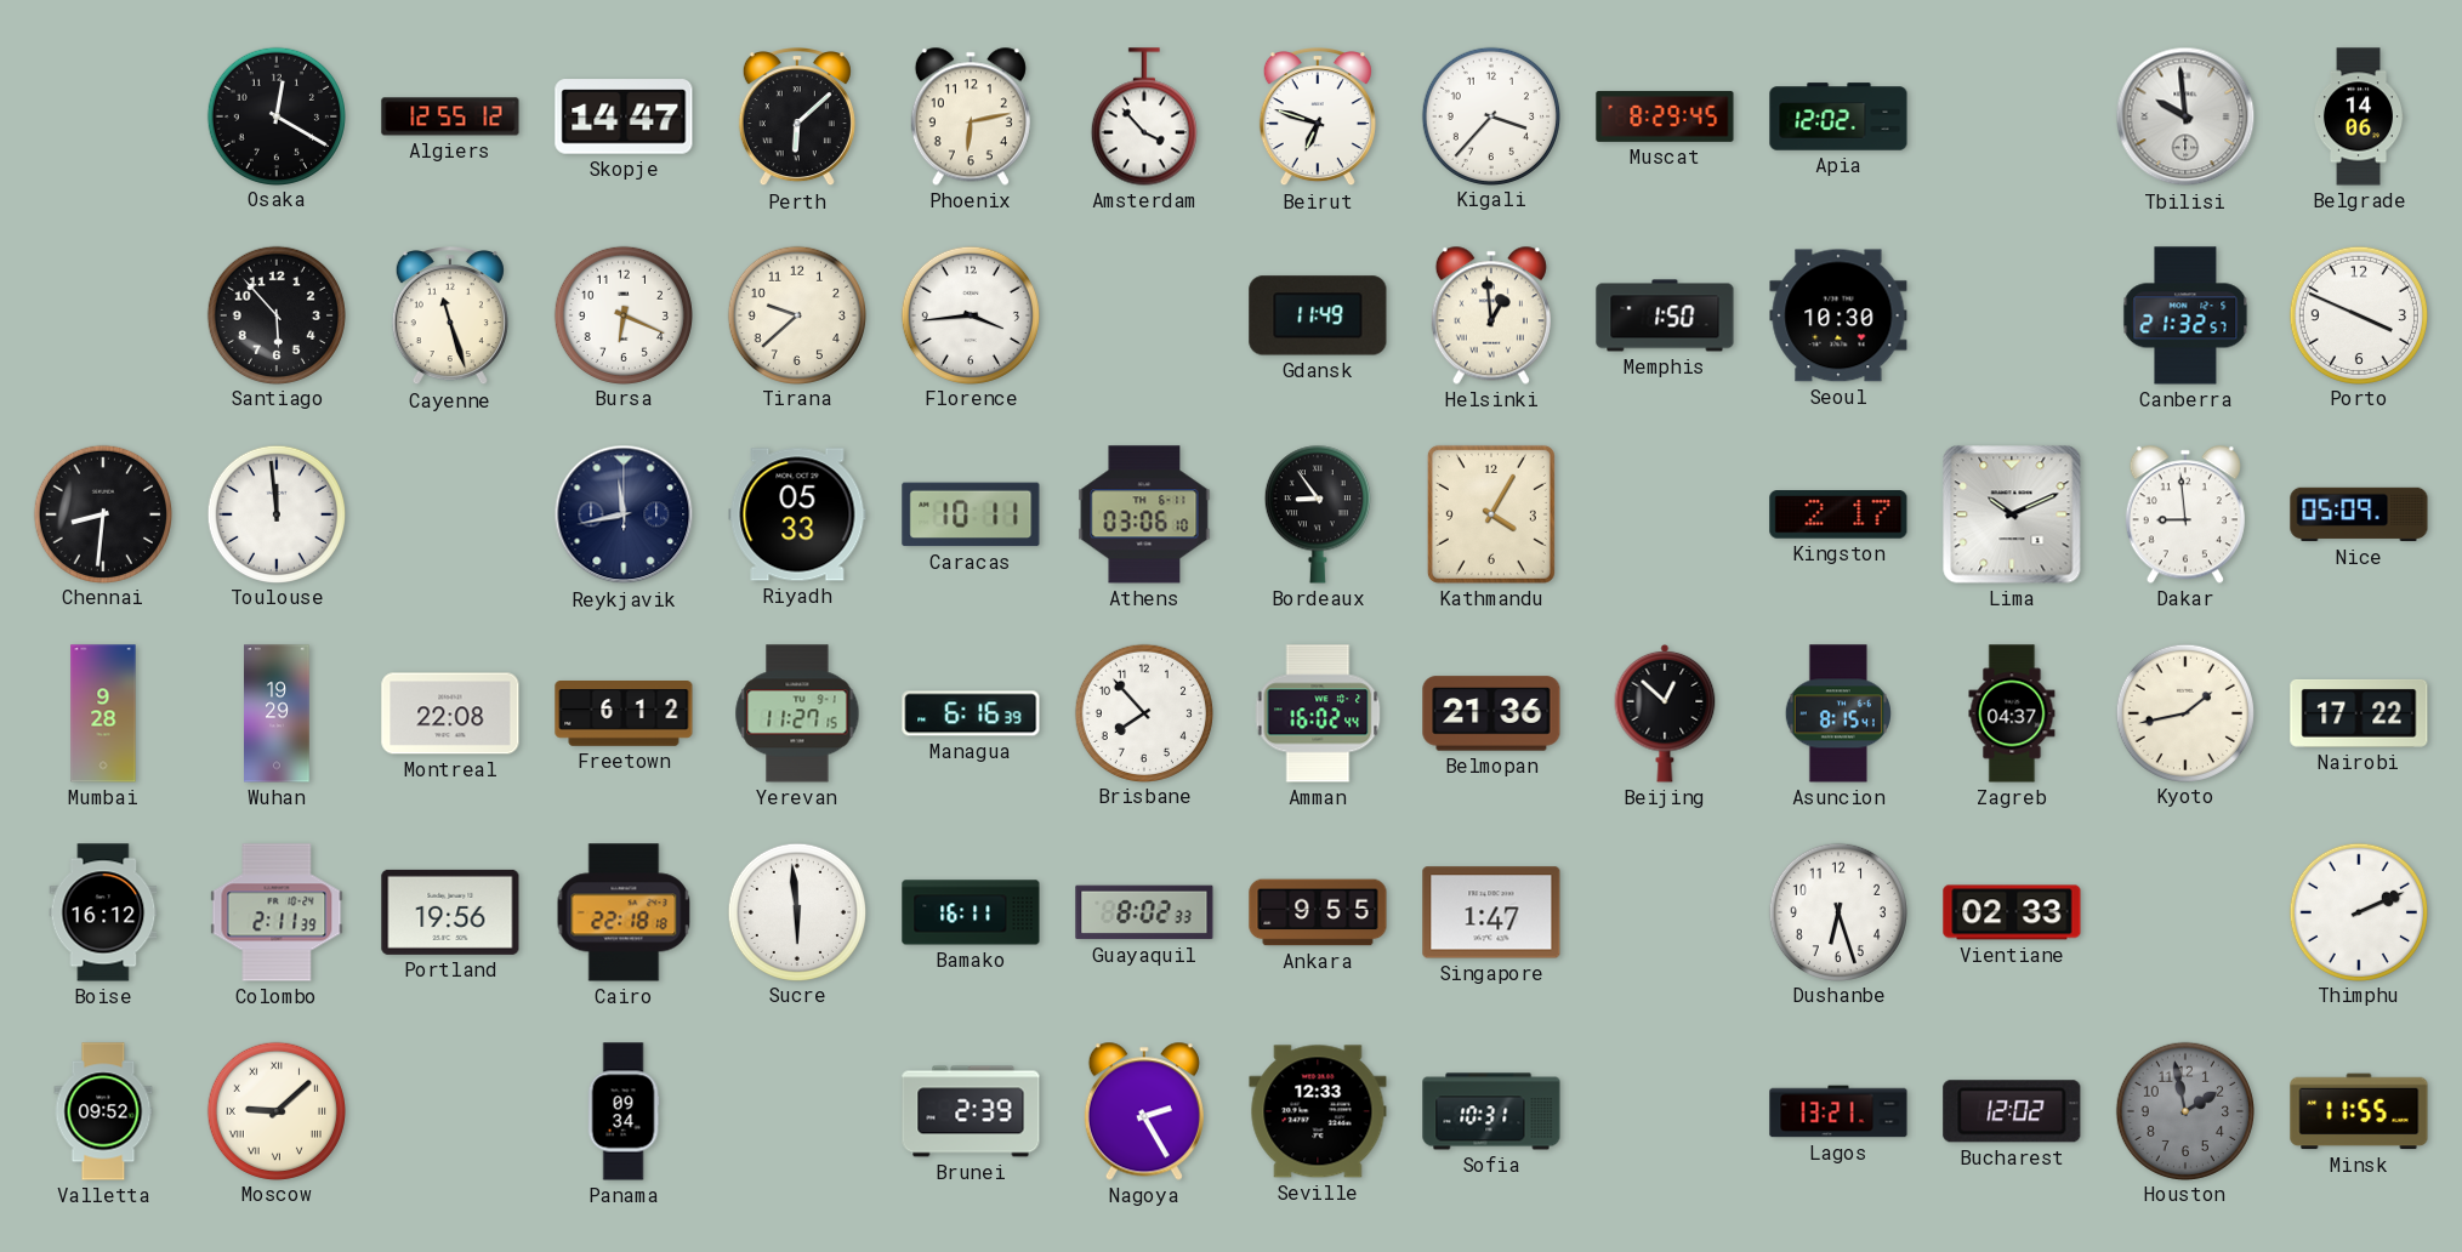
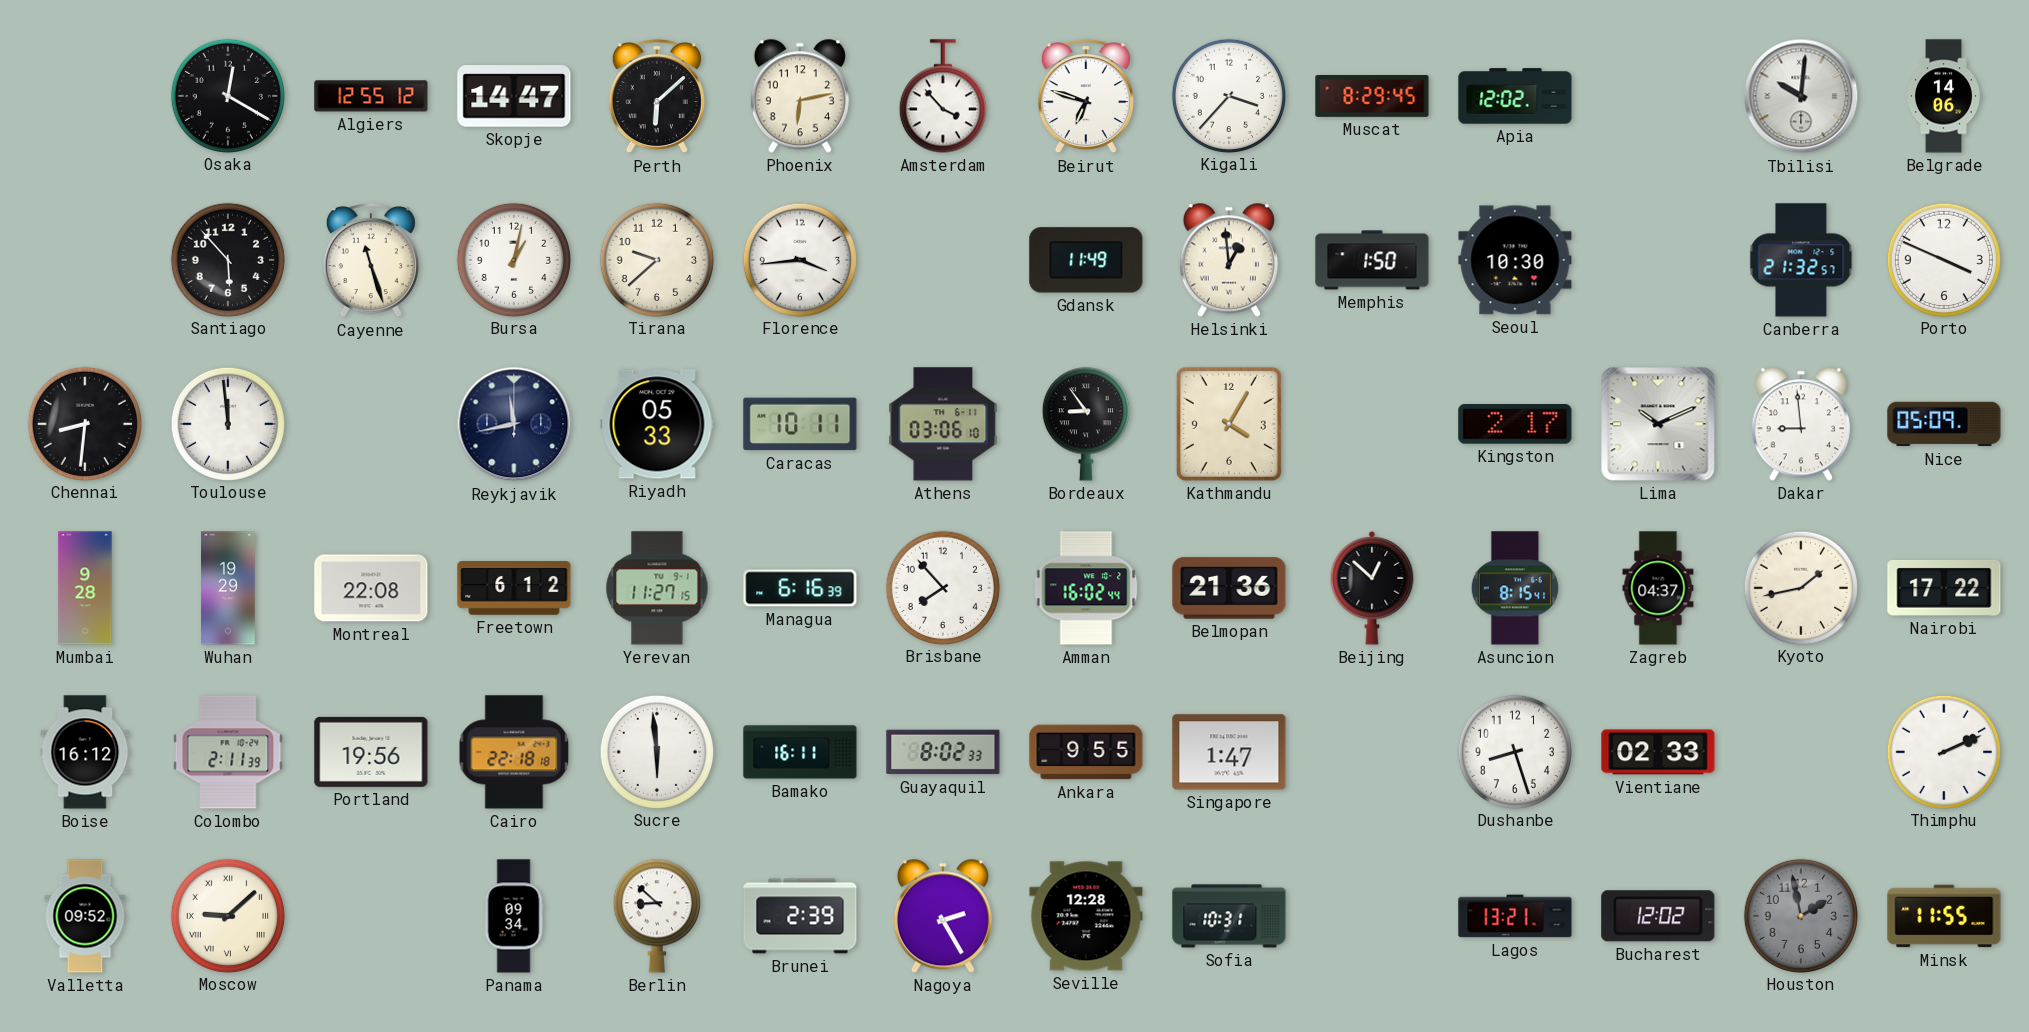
Tbilisi: 9:59 -> 10:01
Bursa: 6:19 -> 1:02
Dushanbe: 6:27 -> 8:27
Berlin: none -> 8:52
Seville: 12:33 -> 12:28
